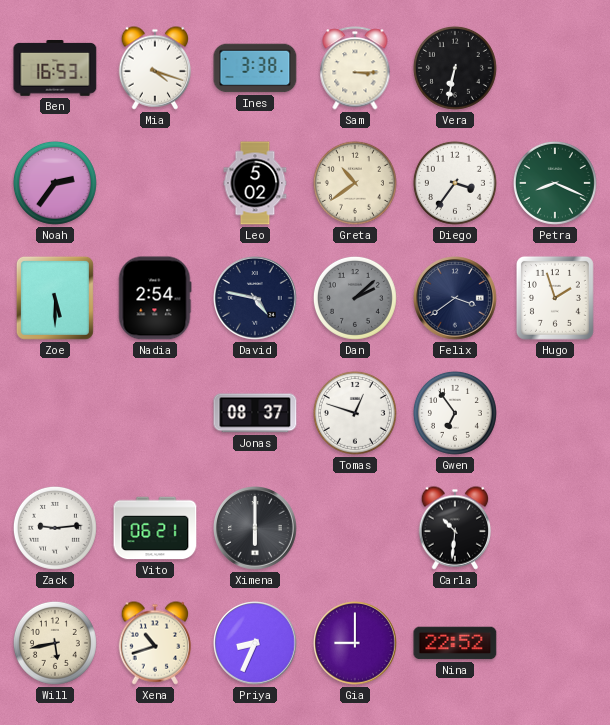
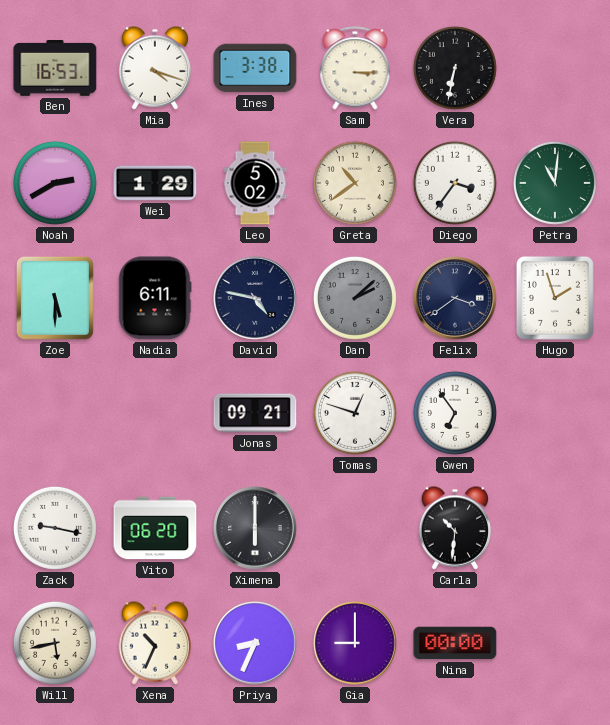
Noah: 2:36 -> 2:40
Wei: none -> 1:29
Petra: 8:19 -> 11:01
Nadia: 2:54 -> 6:11
Jonas: 08:37 -> 09:21
Zack: 9:14 -> 9:17
Vito: 06:21 -> 06:20
Xena: 10:42 -> 10:34
Nina: 22:52 -> 00:00
